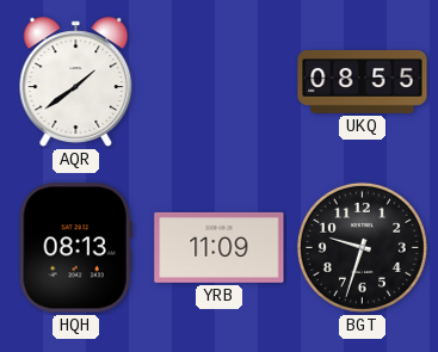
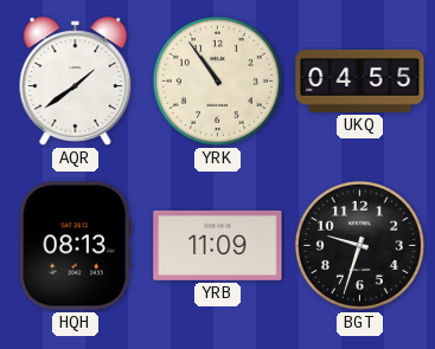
YRK: none -> 10:54
UKQ: 08:55 -> 04:55
